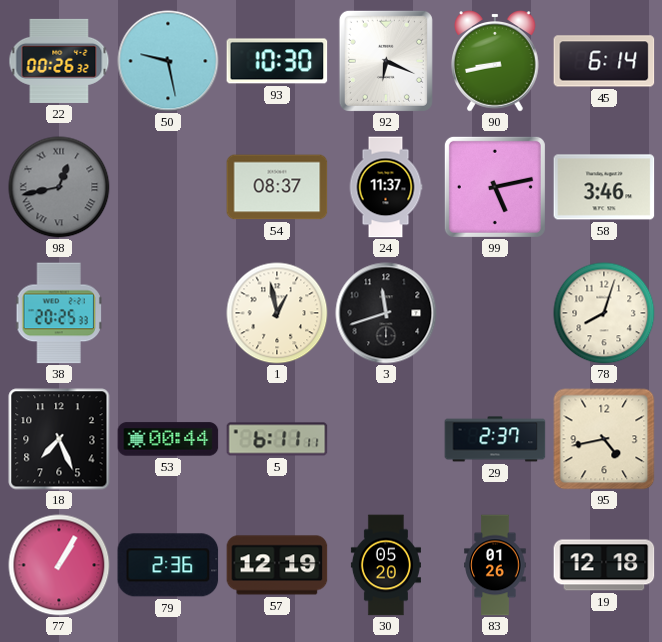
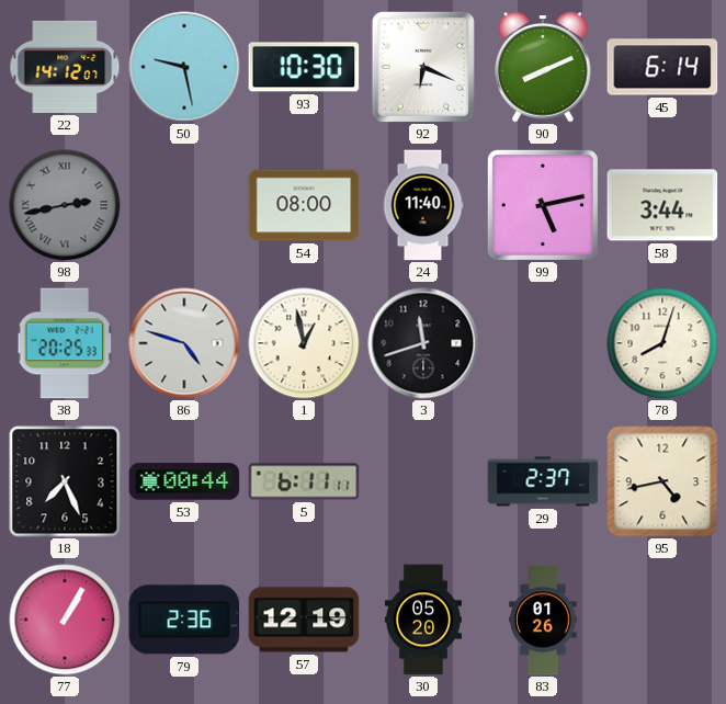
22: 00:26 -> 14:12
90: 8:43 -> 8:11
98: 12:43 -> 2:43
54: 08:37 -> 08:00
24: 11:37 -> 11:40
58: 3:46 -> 3:44
86: none -> 4:48
19: 12:18 -> none
